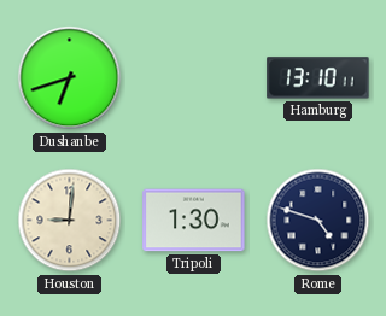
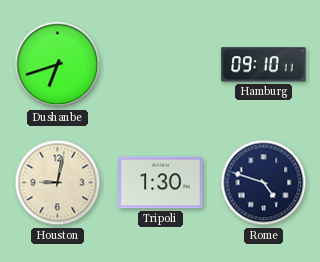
Hamburg: 13:10 -> 09:10
Houston: 9:01 -> 9:02
